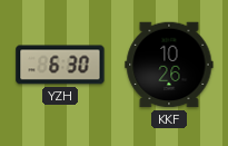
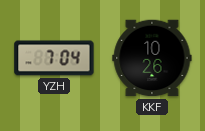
YZH: 6:30 -> 7:04
